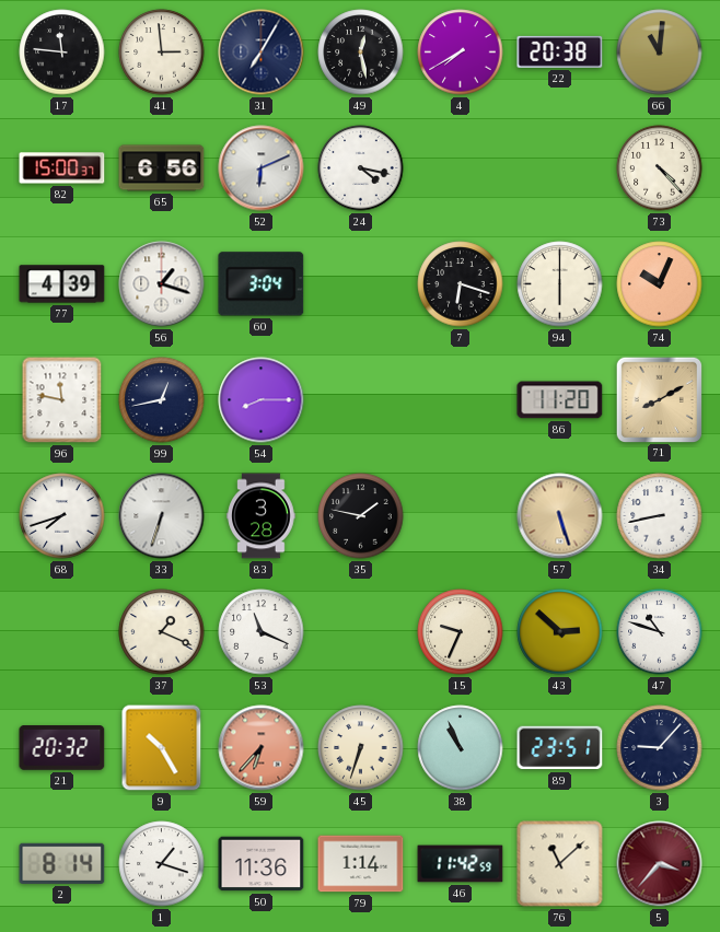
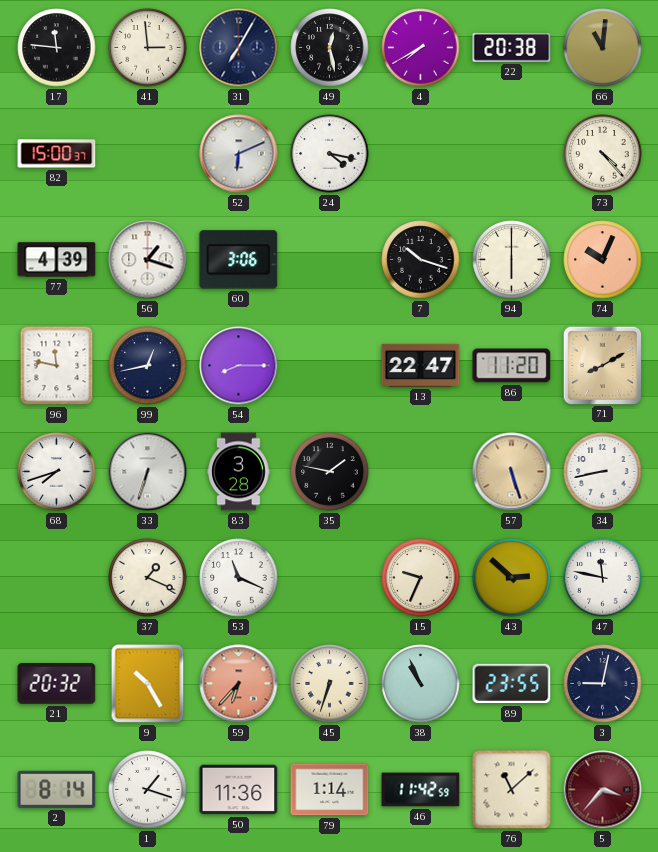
65: 6:56 -> none
60: 3:04 -> 3:06
7: 6:18 -> 10:18
13: none -> 22:47
47: 10:48 -> 11:47
89: 23:51 -> 23:55
3: 9:07 -> 9:02
